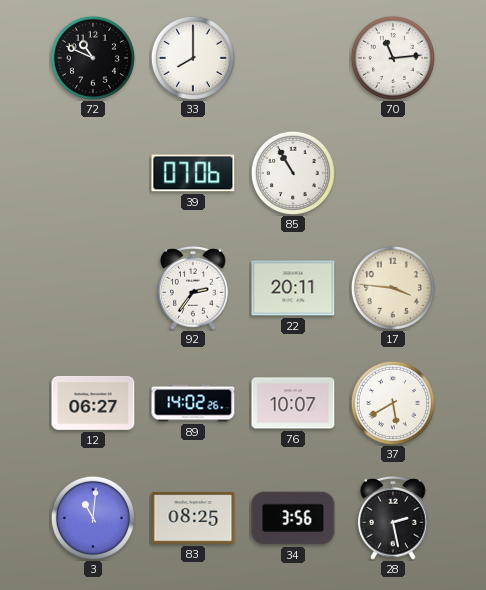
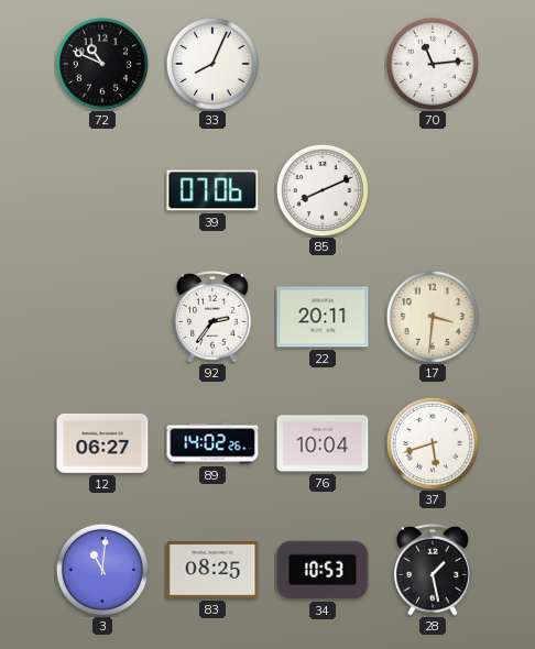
33: 8:00 -> 8:04
85: 10:55 -> 8:11
17: 3:46 -> 3:31
76: 10:07 -> 10:04
37: 5:40 -> 5:42
34: 3:56 -> 10:53
28: 2:28 -> 1:28
